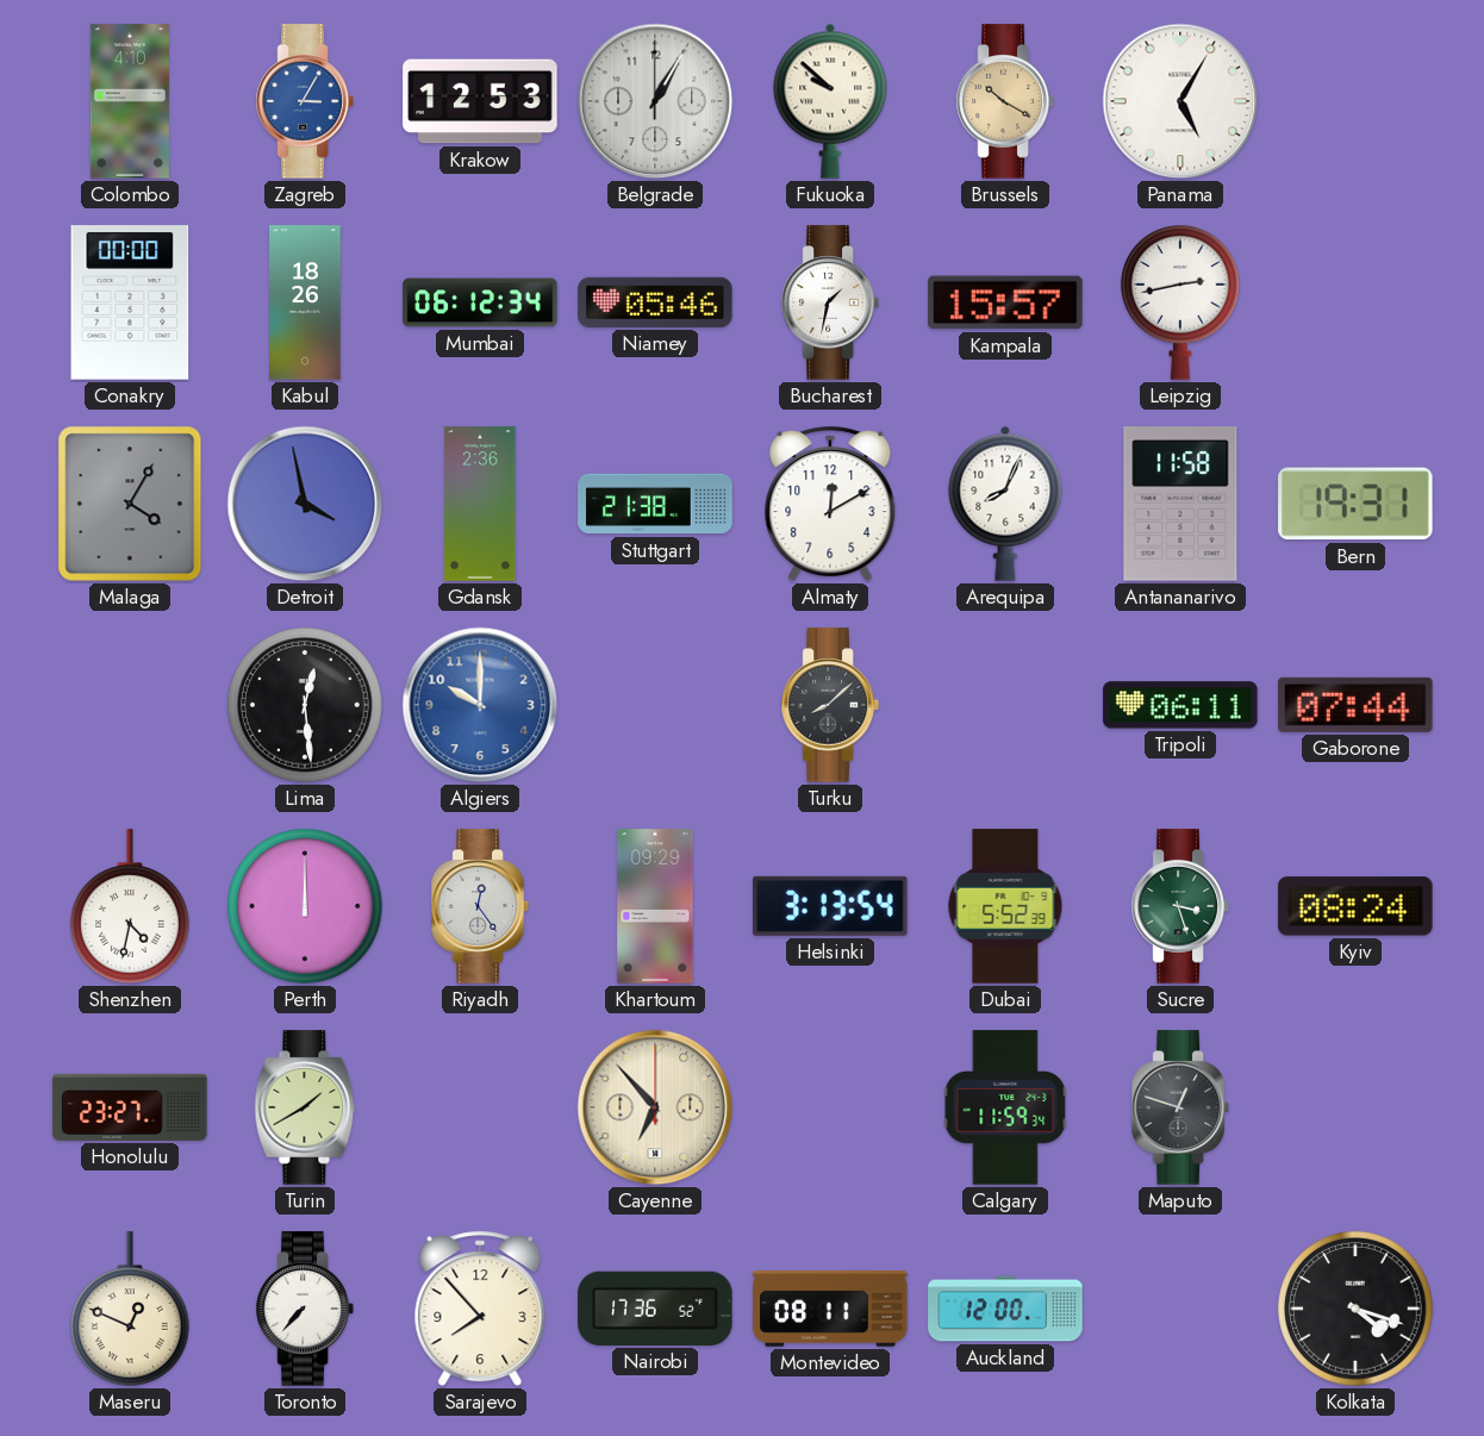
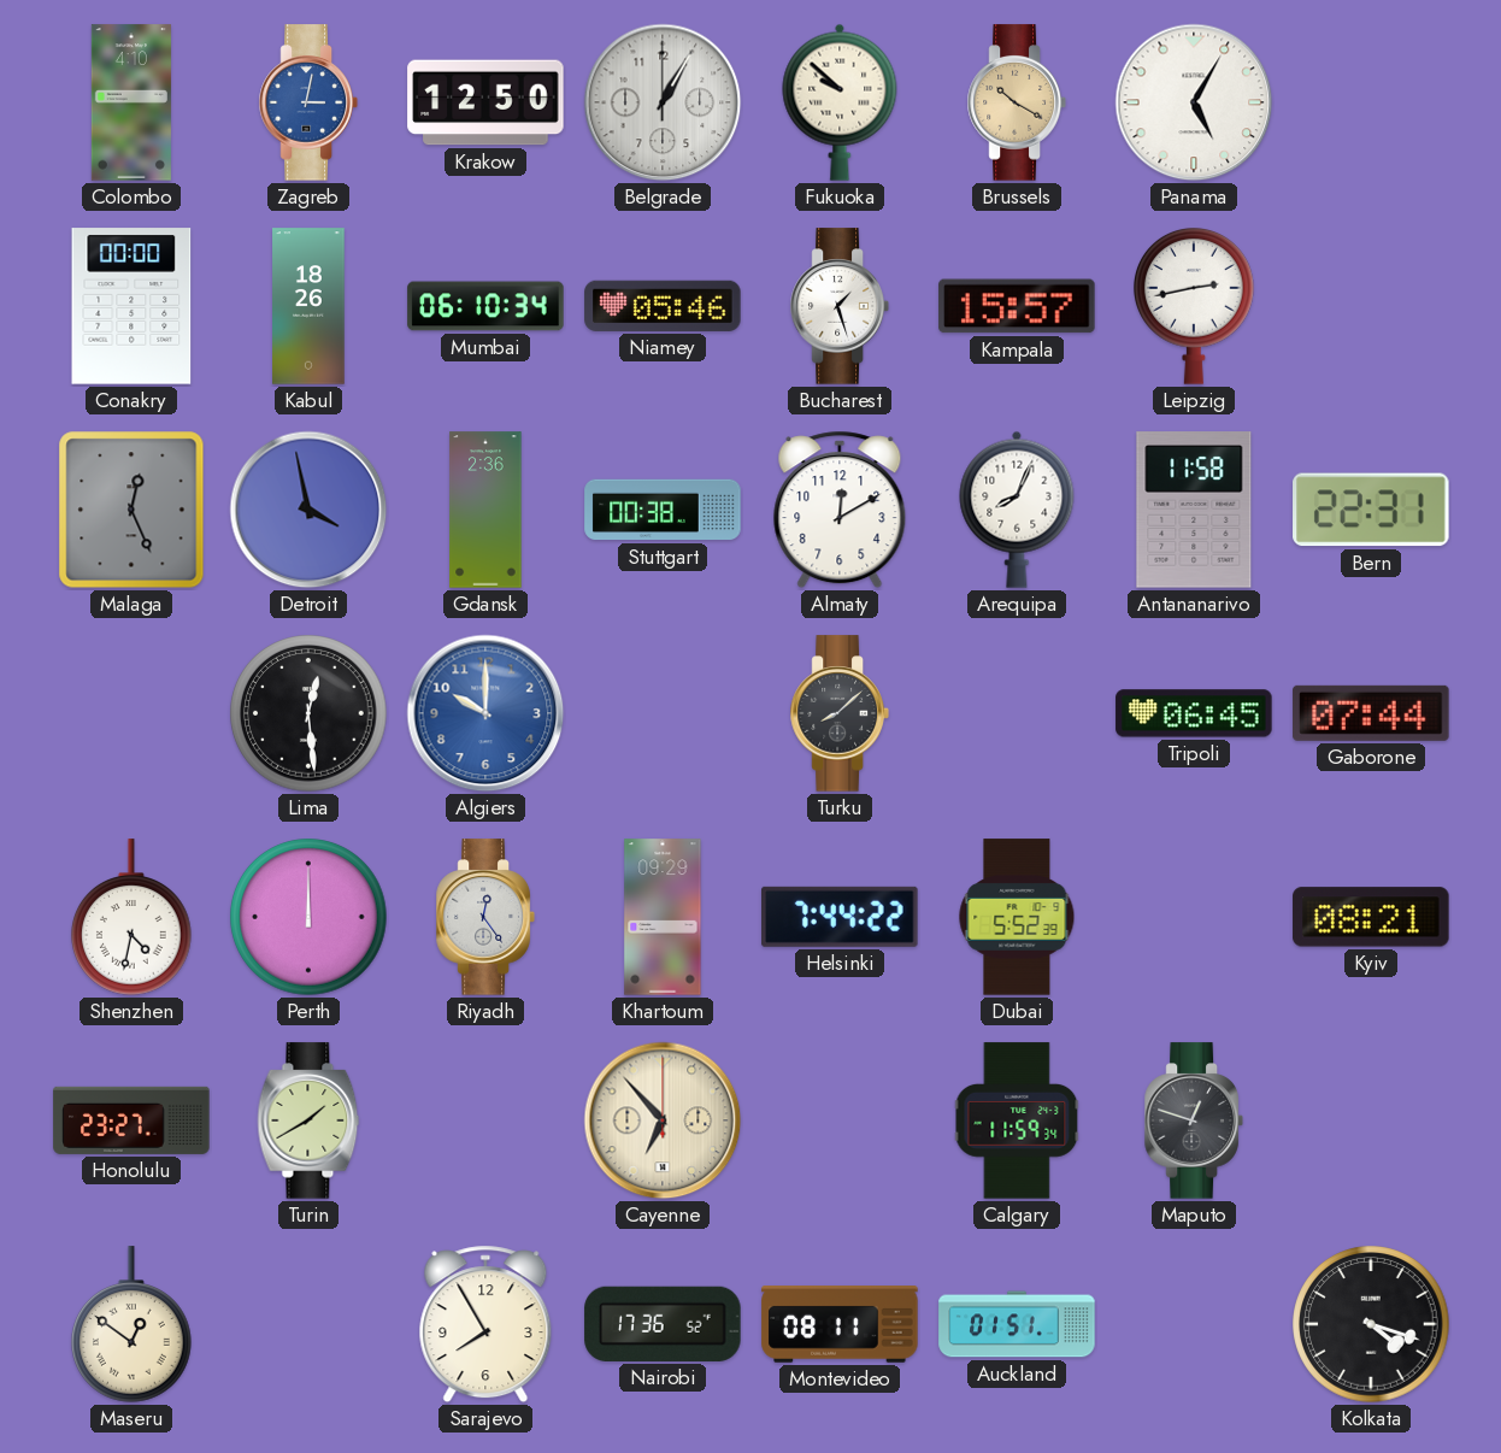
Zagreb: 3:05 -> 3:02
Krakow: 12:53 -> 12:50
Mumbai: 06:12 -> 06:10
Bucharest: 1:32 -> 1:27
Malaga: 4:05 -> 12:26
Stuttgart: 21:38 -> 00:38
Bern: 19:31 -> 22:31
Tripoli: 06:11 -> 06:45
Helsinki: 3:13 -> 7:44
Sucre: 3:27 -> none
Kyiv: 08:24 -> 08:21
Maseru: 12:49 -> 12:51
Toronto: 7:37 -> none
Sarajevo: 7:53 -> 7:55
Auckland: 12:00 -> 01:51
